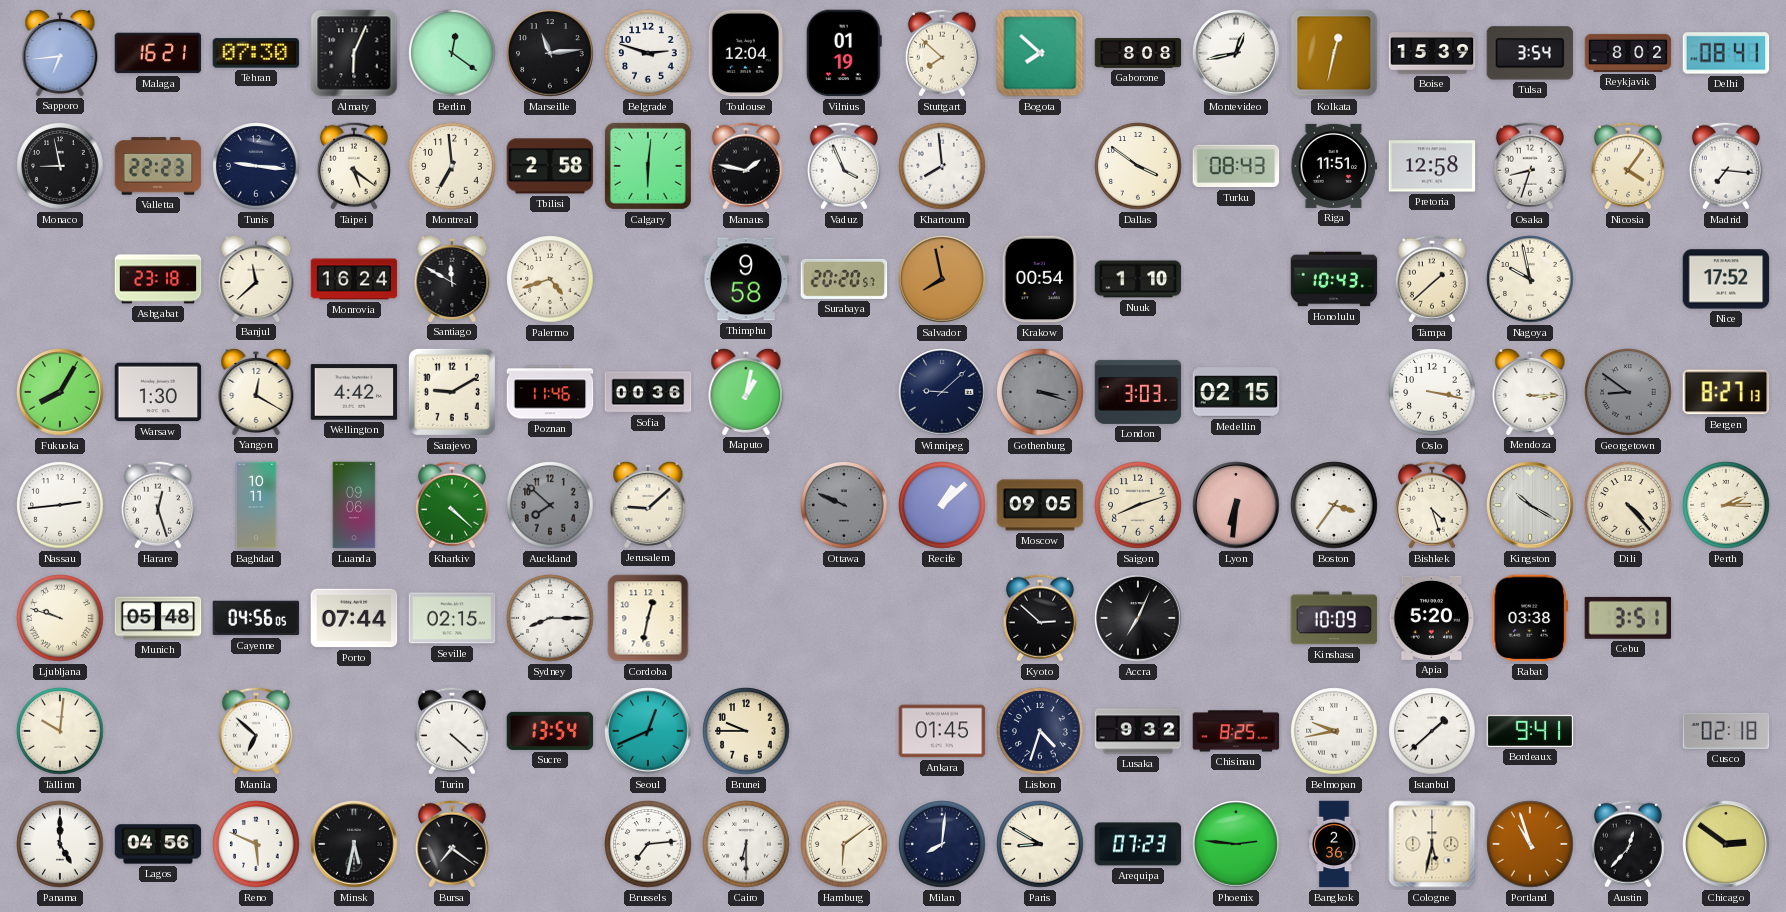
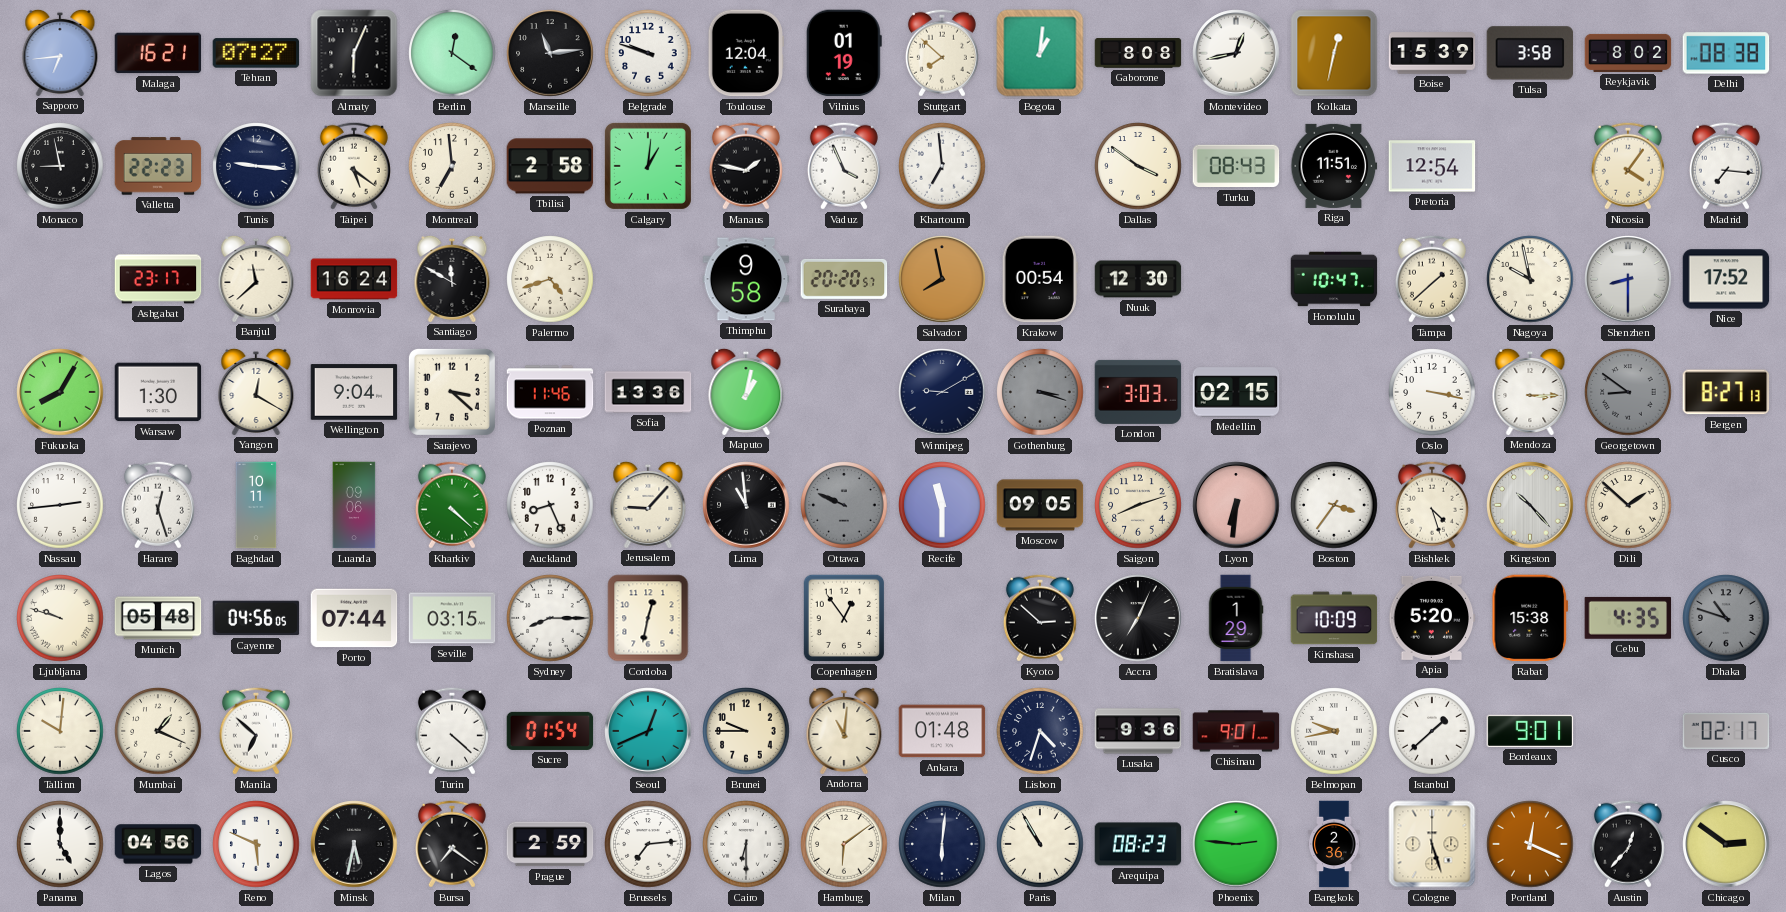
Tehran: 07:30 -> 07:27
Belgrade: 2:48 -> 9:48
Bogota: 7:52 -> 1:01
Tulsa: 3:54 -> 3:58
Delhi: 08:41 -> 08:38
Calgary: 6:01 -> 1:01
Khartoum: 7:59 -> 6:59
Pretoria: 12:58 -> 12:54
Osaka: 8:33 -> none
Ashgabat: 23:18 -> 23:17
Nuuk: 1:10 -> 12:30
Honolulu: 10:43 -> 10:47
Shenzhen: none -> 8:30
Wellington: 4:42 -> 9:04
Sarajevo: 9:10 -> 3:22
Sofia: 00:36 -> 13:36
Winnipeg: 9:08 -> 9:10
Auckland: 7:52 -> 8:26
Auckland dial: grey -> white
Jerusalem: 9:08 -> 9:07
Lima: none -> 10:59
Recife: 1:08 -> 11:30
Kingston: 10:20 -> 10:23
Dili: 4:23 -> 1:52
Perth: 2:15 -> none
Seville: 02:15 -> 03:15
Copenhagen: none -> 12:54
Bratislava: none -> 1:29
Rabat: 03:38 -> 15:38
Cebu: 3:51 -> 4:35
Dhaka: none -> 10:48
Mumbai: none -> 1:19
Sucre: 13:54 -> 01:54
Andorra: none -> 11:01
Ankara: 01:45 -> 01:48
Lusaka: 9:32 -> 9:36
Chisinau: 8:25 -> 9:01
Bordeaux: 9:41 -> 9:01
Cusco: 02:18 -> 02:17
Prague: none -> 2:59
Milan: 8:01 -> 6:01
Paris: 8:50 -> 10:55
Arequipa: 07:23 -> 08:23
Cologne: 5:32 -> 5:27
Portland: 10:57 -> 12:19
